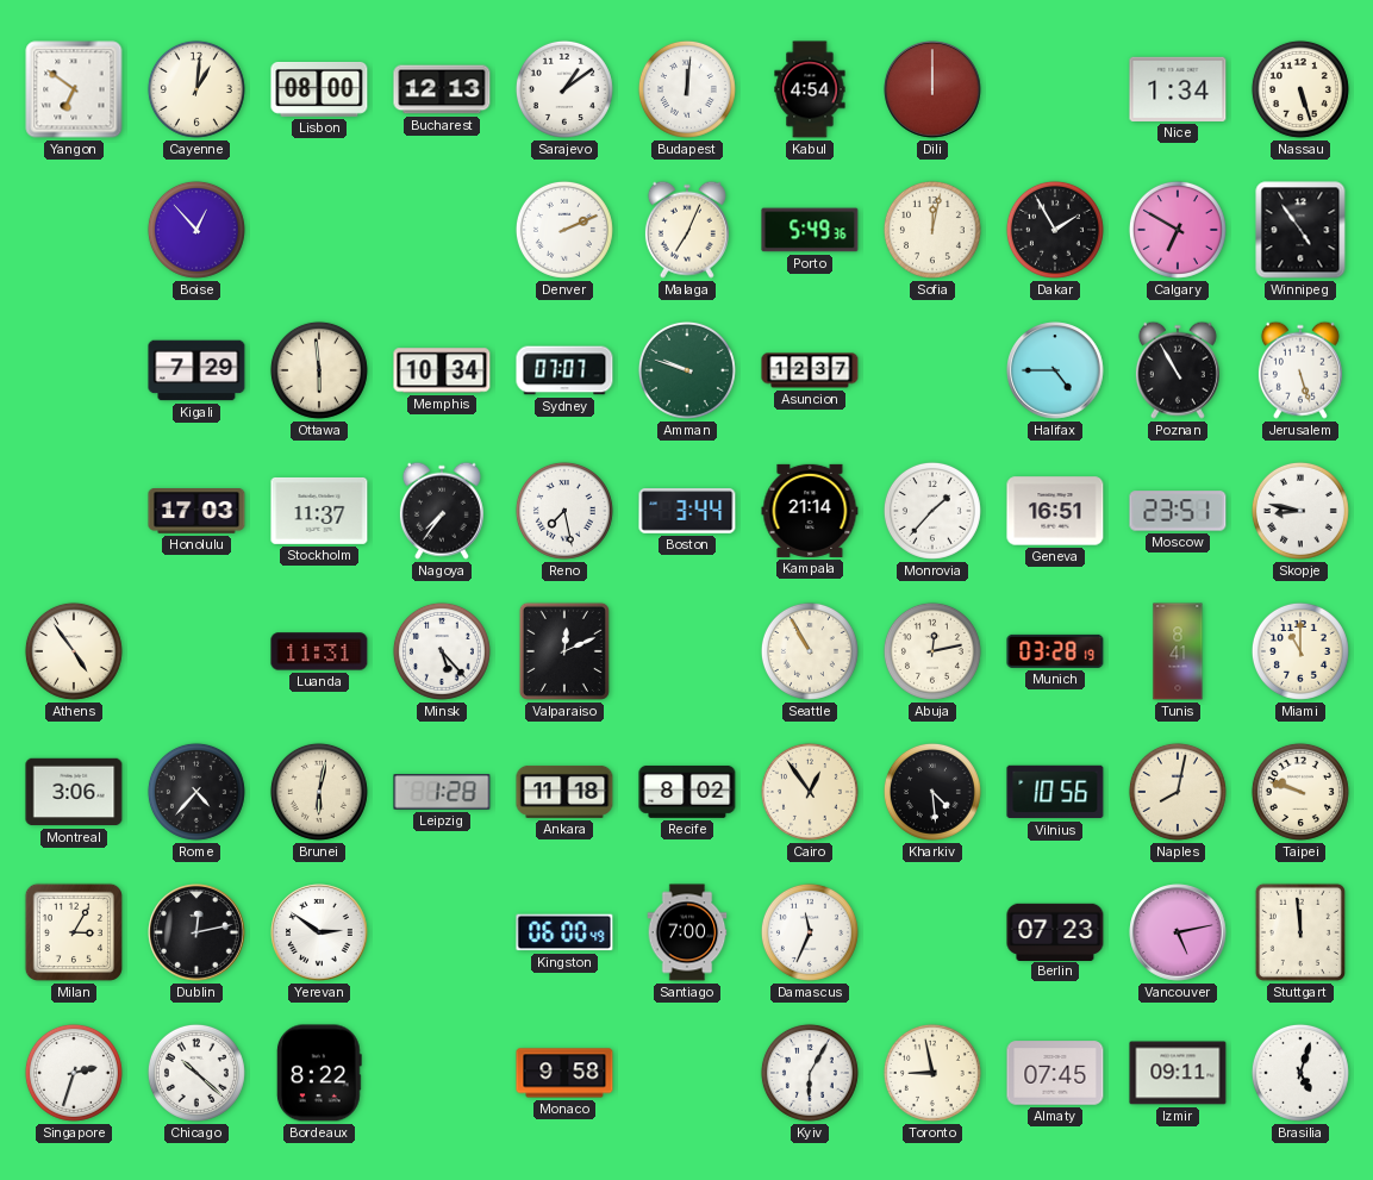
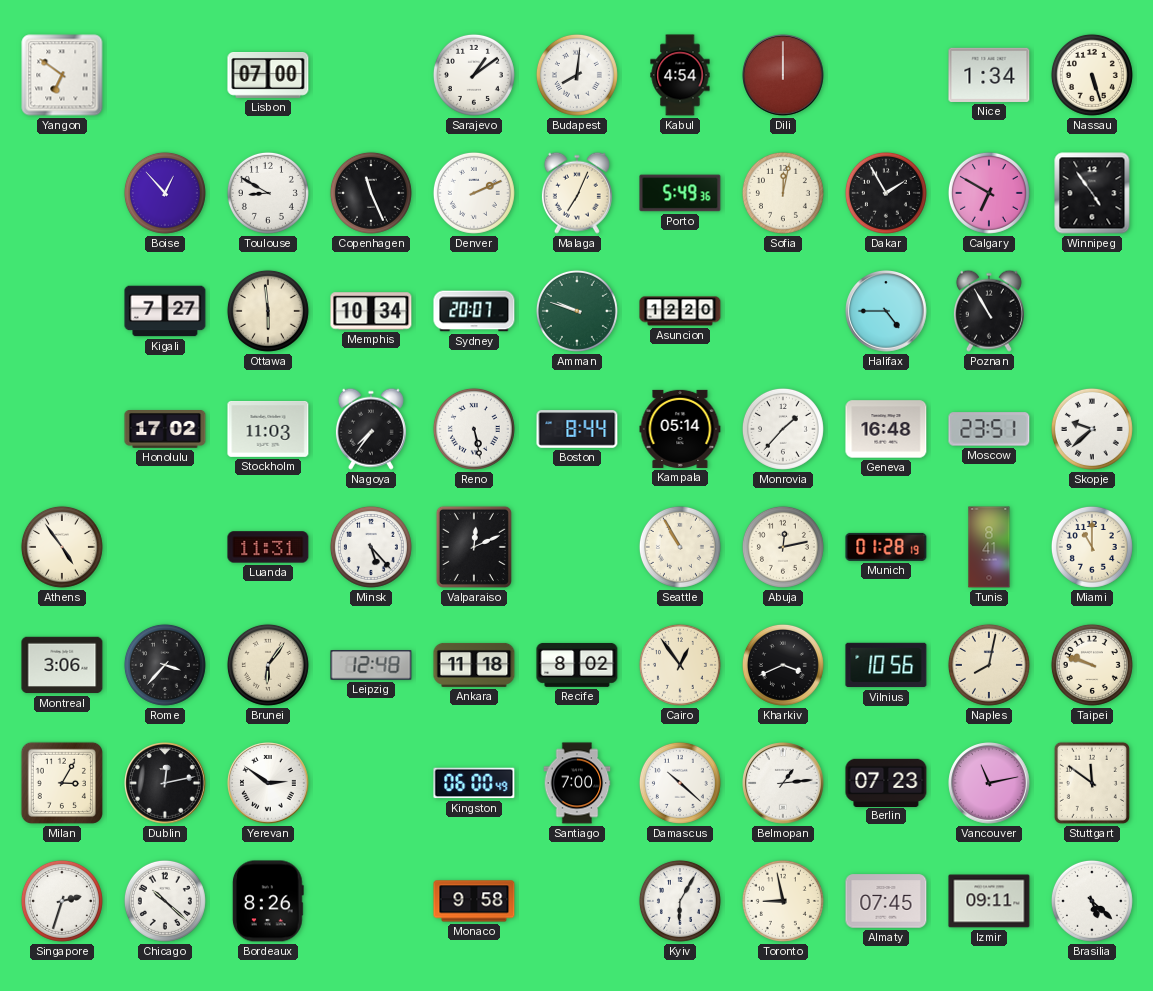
Cayenne: 1:01 -> none
Lisbon: 08:00 -> 07:00
Bucharest: 12:13 -> none
Budapest: 12:01 -> 8:01
Toulouse: none -> 8:50
Copenhagen: none -> 11:26
Kigali: 7:29 -> 7:27
Sydney: 07:07 -> 20:07
Asuncion: 12:37 -> 12:20
Jerusalem: 5:27 -> none
Honolulu: 17:03 -> 17:02
Stockholm: 11:37 -> 11:03
Reno: 7:28 -> 5:28
Boston: 3:44 -> 8:44
Kampala: 21:14 -> 05:14
Geneva: 16:51 -> 16:48
Skopje: 8:47 -> 9:38
Munich: 03:28 -> 01:28
Rome: 4:37 -> 3:37
Brunei: 6:02 -> 6:06
Leipzig: 1:28 -> 12:48
Kharkiv: 4:29 -> 3:41
Damascus: 11:34 -> 10:22
Belmopan: none -> 1:14
Vancouver: 5:13 -> 11:13
Stuttgart: 11:59 -> 11:51
Bordeaux: 8:22 -> 8:26
Brasilia: 5:03 -> 5:22
